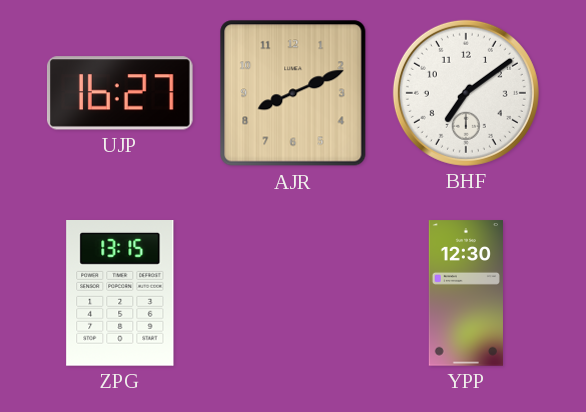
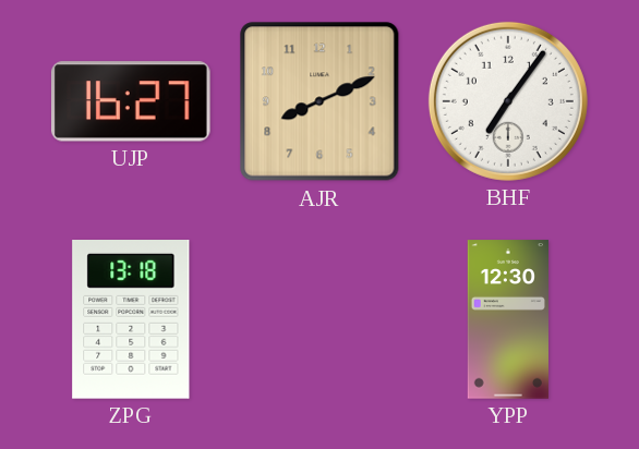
BHF: 7:09 -> 7:06
ZPG: 13:15 -> 13:18
